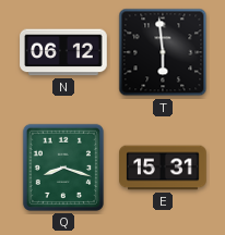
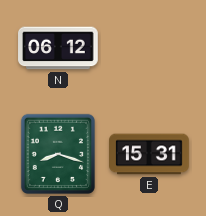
T: 5:59 -> none
